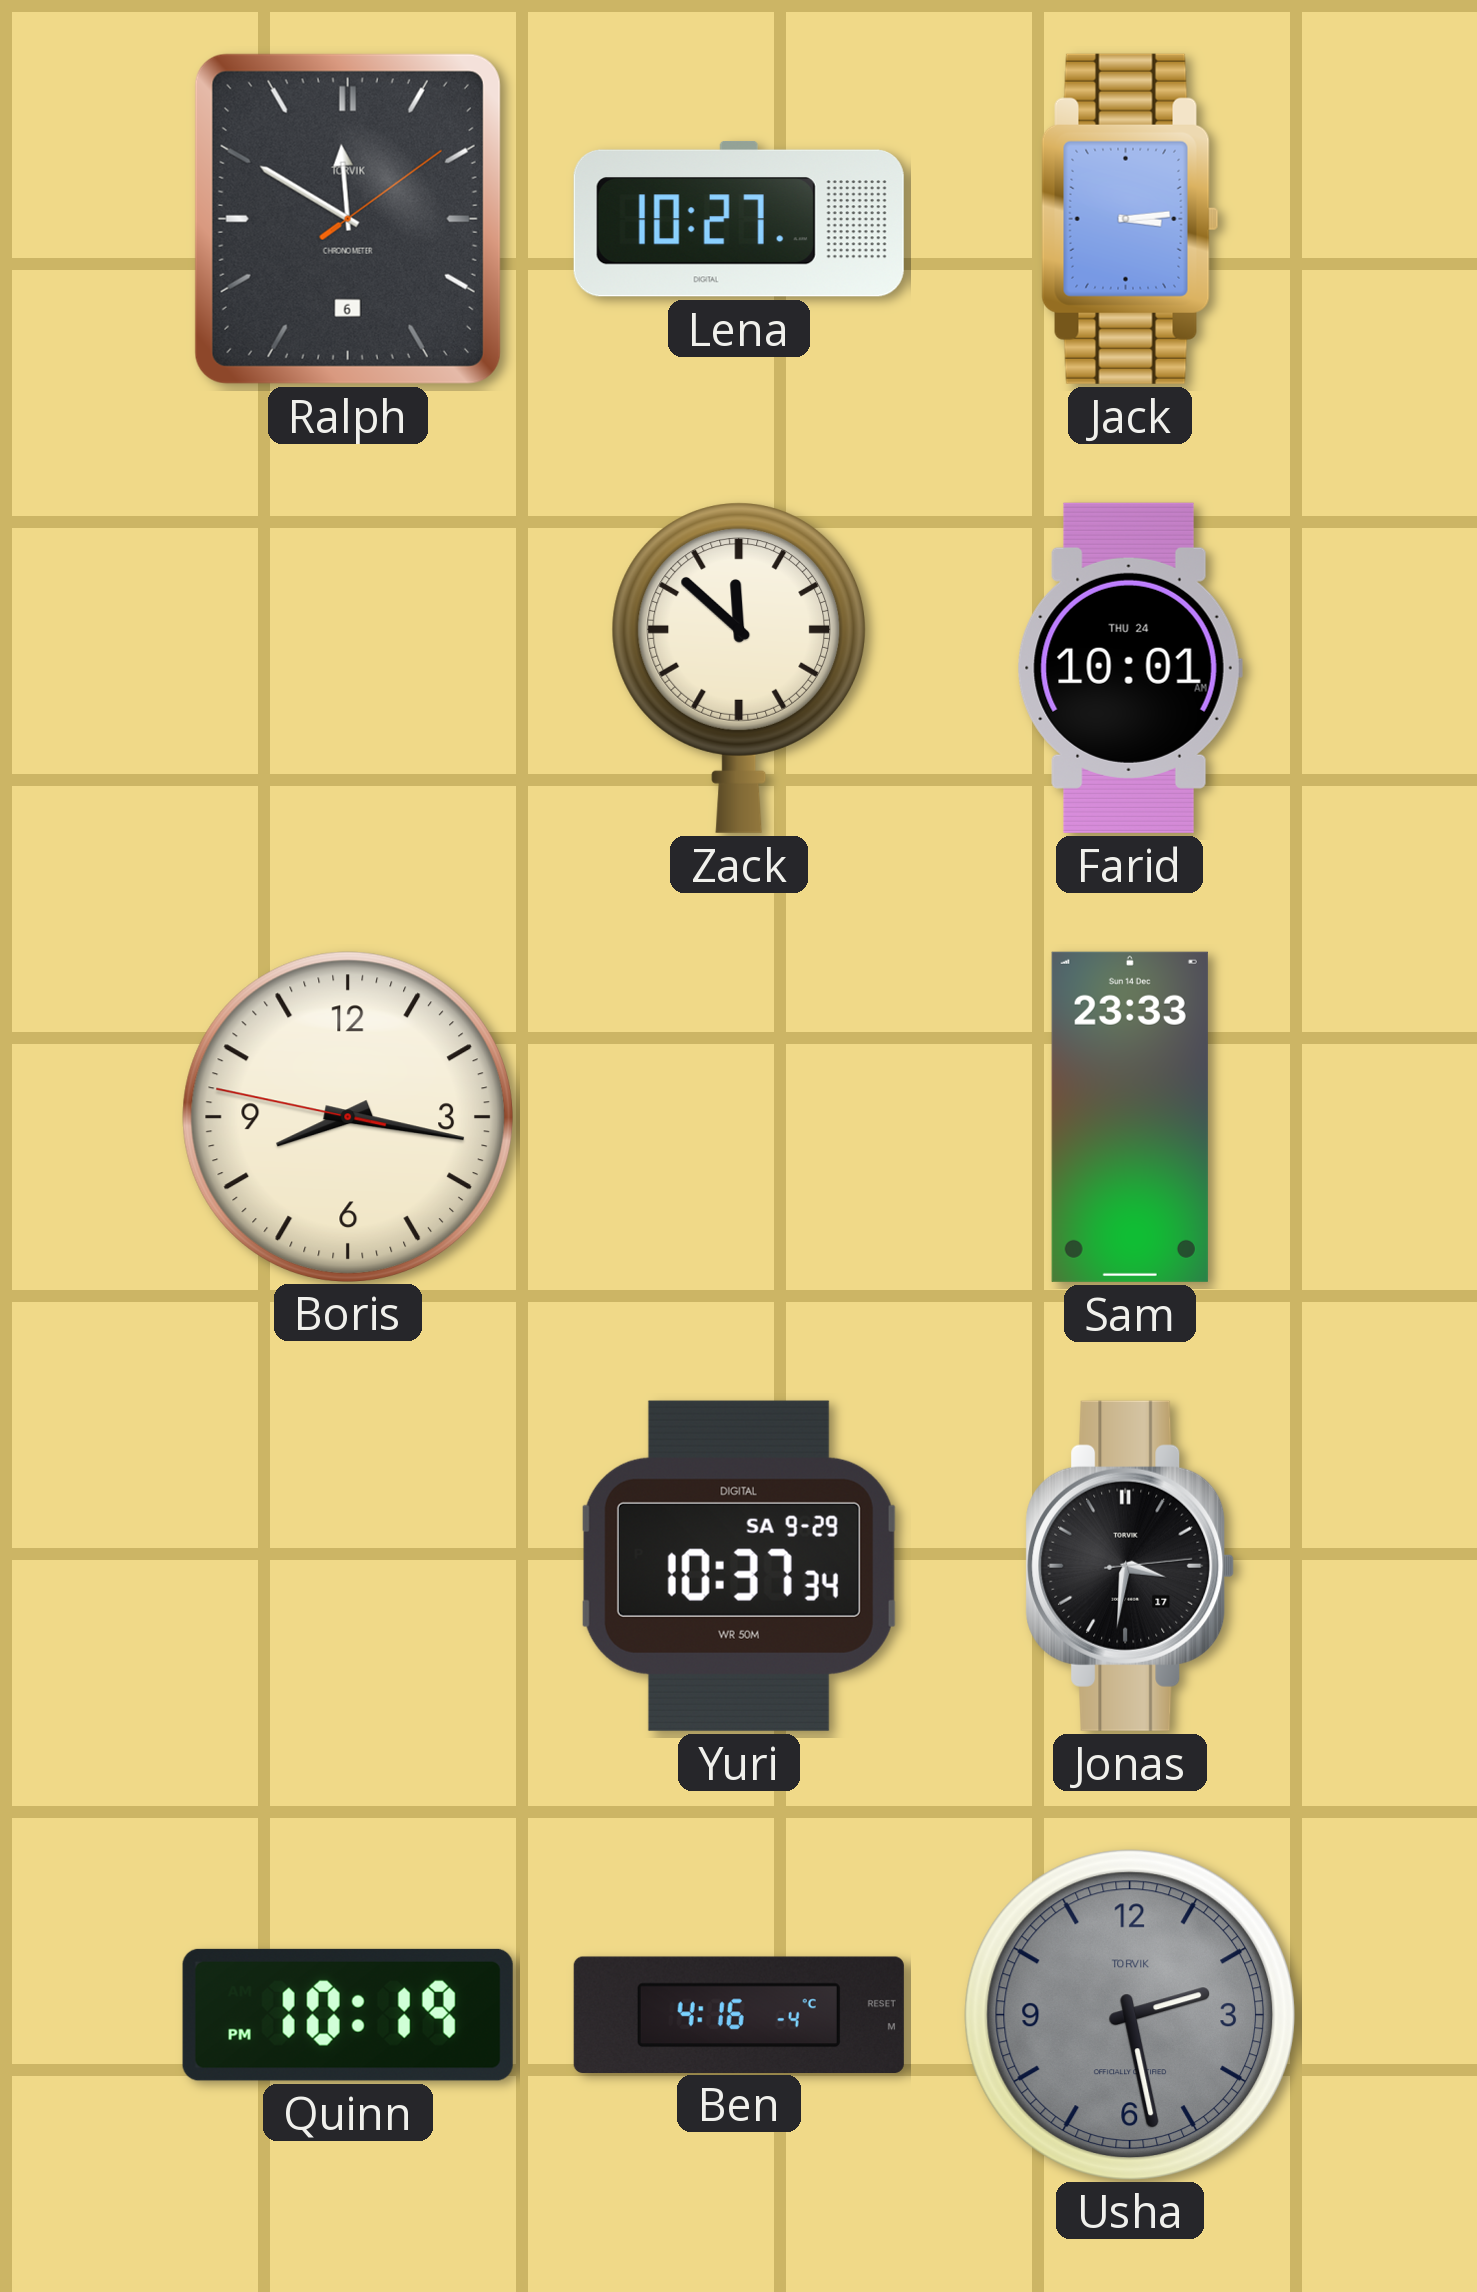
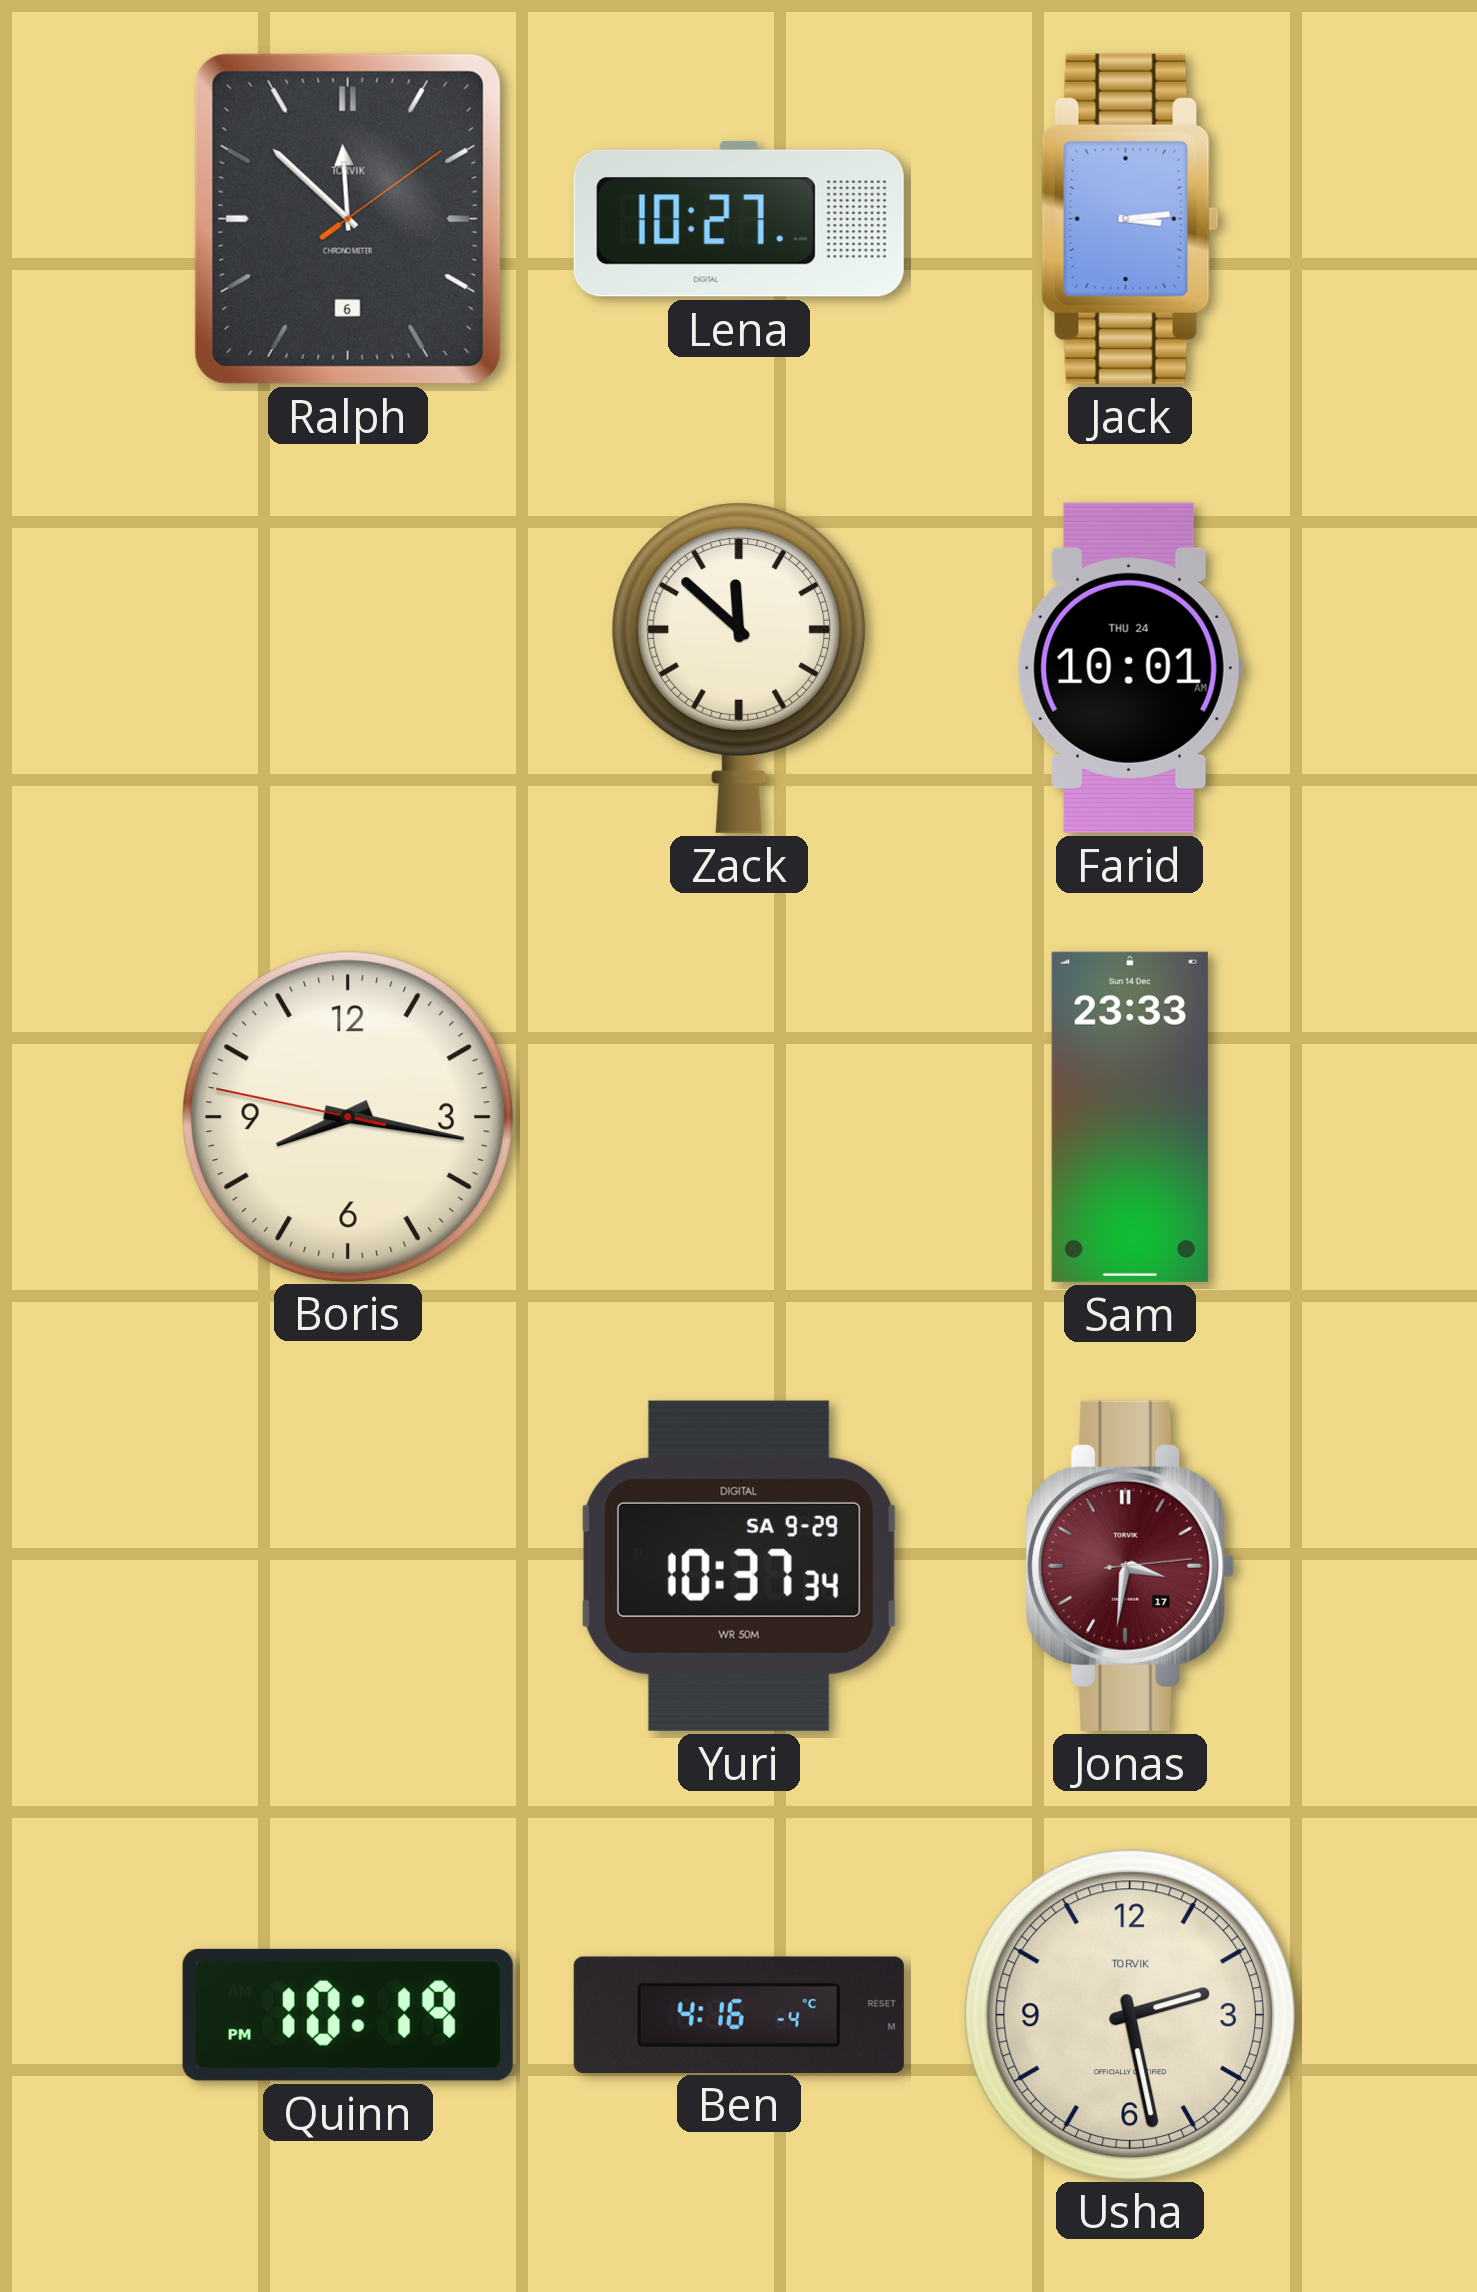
Ralph: 11:50 -> 11:52
Jonas dial: black -> burgundy
Usha dial: grey -> cream
